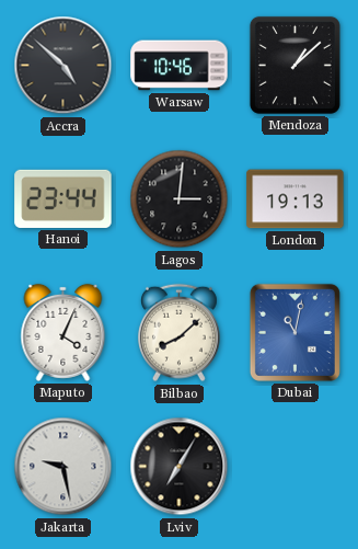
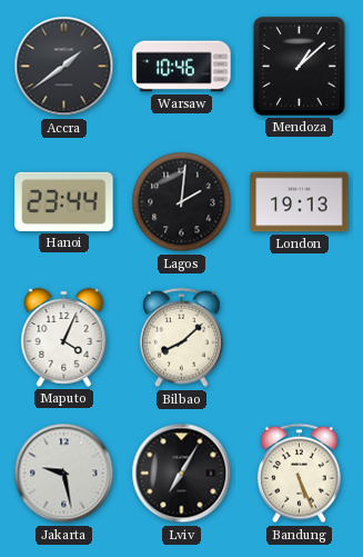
Accra: 4:52 -> 1:39
Lagos: 3:01 -> 2:01
Dubai: 11:02 -> none
Bandung: none -> 5:26
